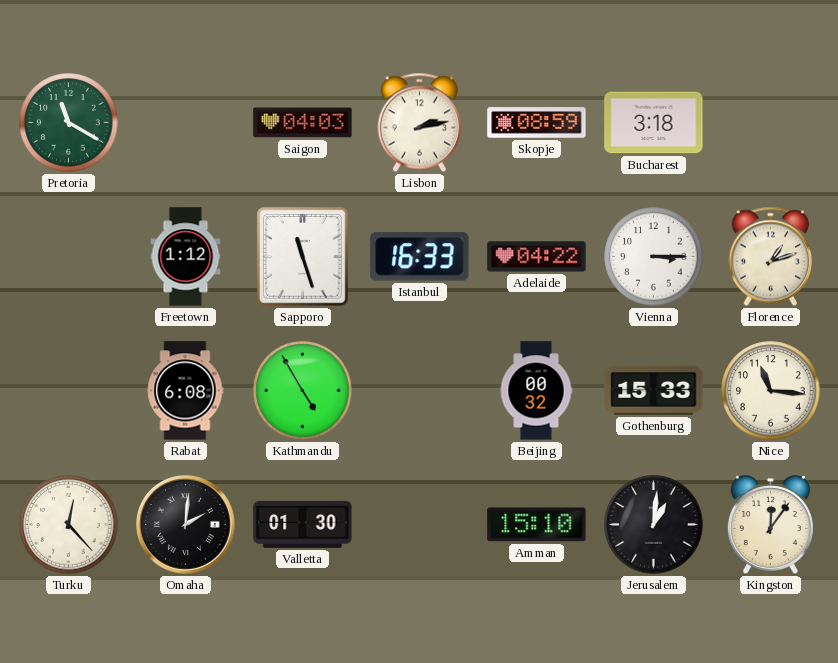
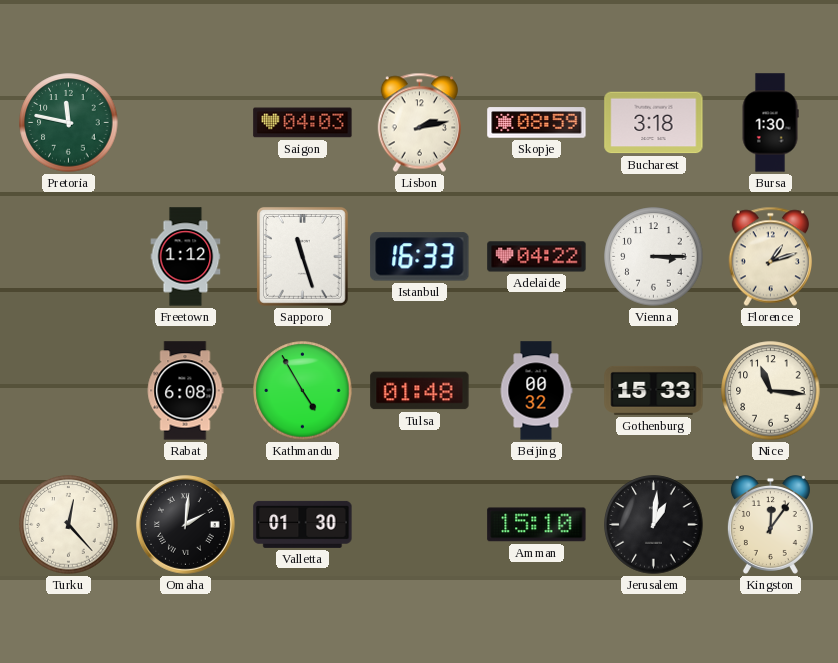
Pretoria: 11:20 -> 11:47
Bursa: none -> 1:30
Tulsa: none -> 01:48
